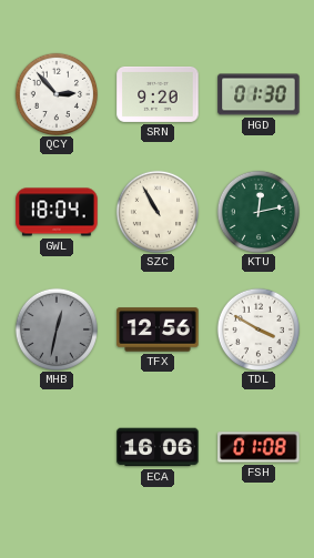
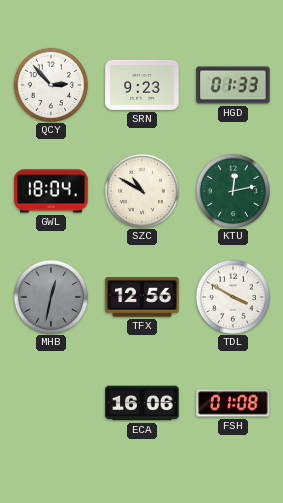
SRN: 9:20 -> 9:23
HGD: 01:30 -> 01:33
SZC: 10:55 -> 10:50
